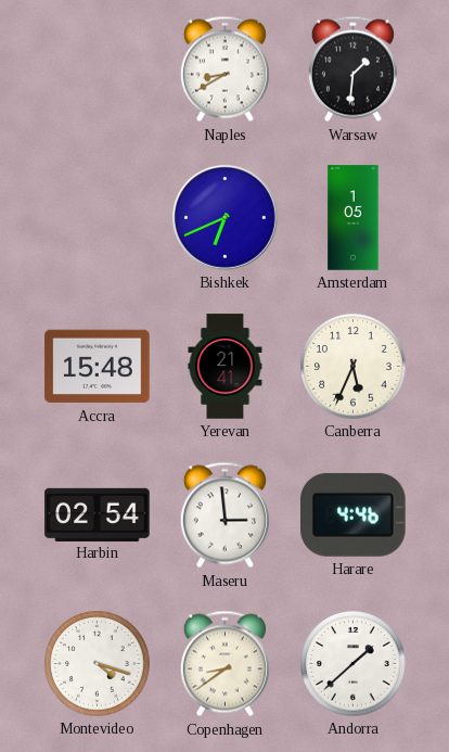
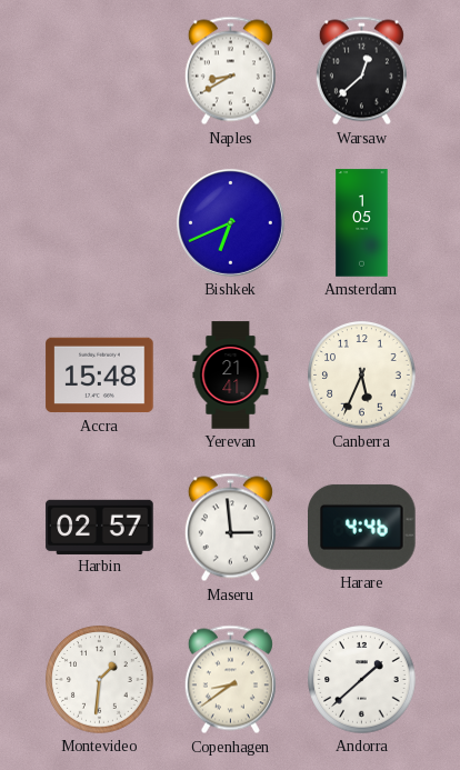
Warsaw: 1:31 -> 12:38
Harbin: 02:54 -> 02:57
Montevideo: 4:18 -> 1:31
